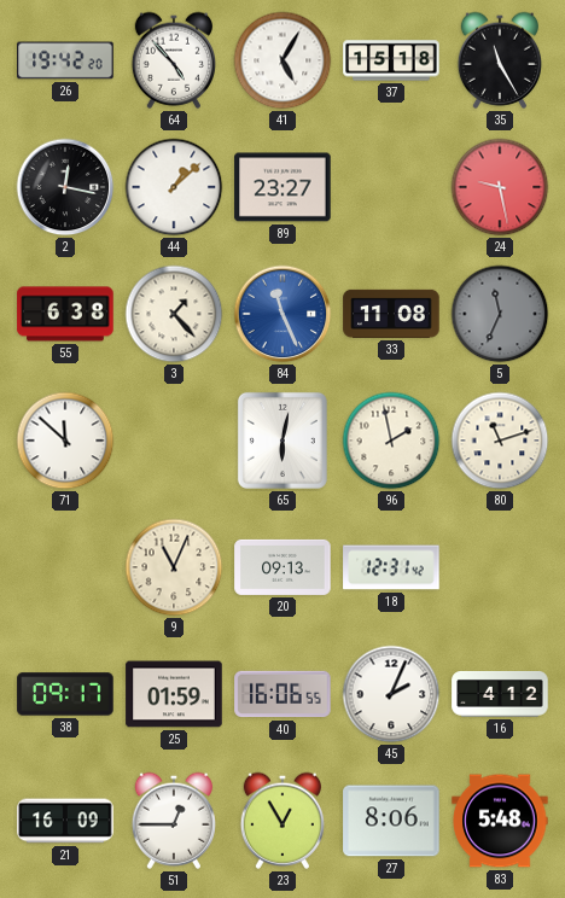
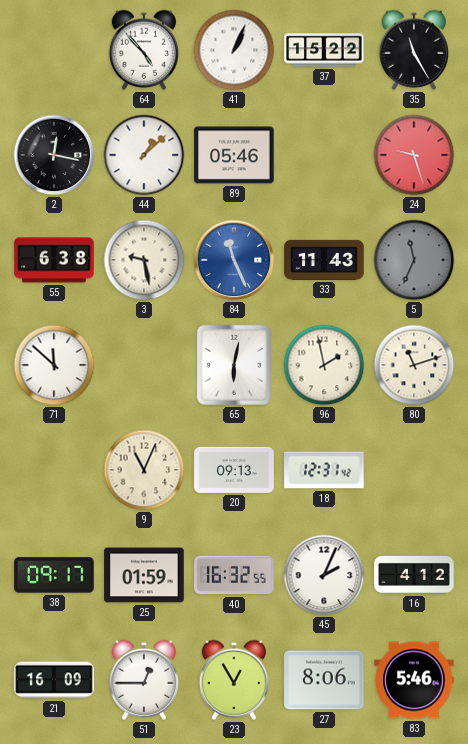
26: 19:42 -> none
41: 5:05 -> 1:04
37: 15:18 -> 15:22
89: 23:27 -> 05:46
24: 9:28 -> 9:27
3: 1:23 -> 9:28
33: 11:08 -> 11:43
40: 16:06 -> 16:32
83: 5:48 -> 5:46
